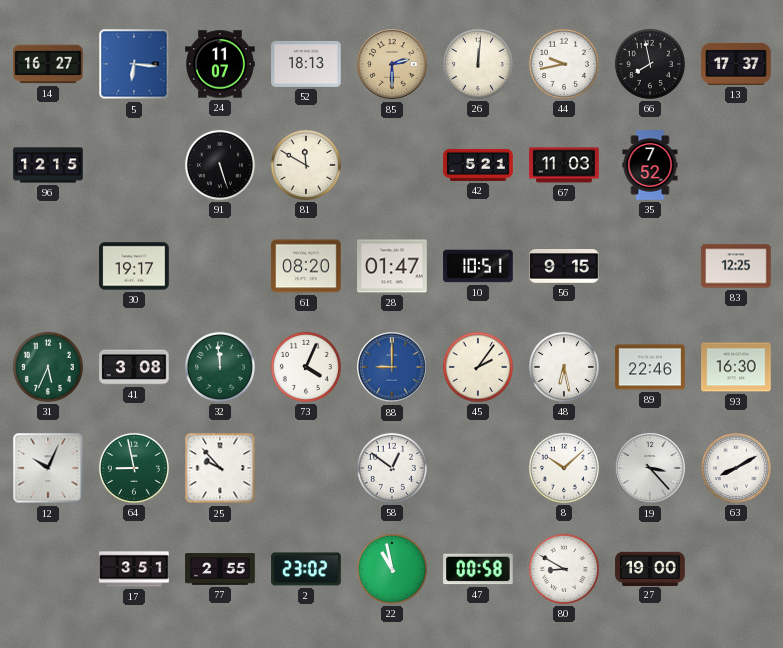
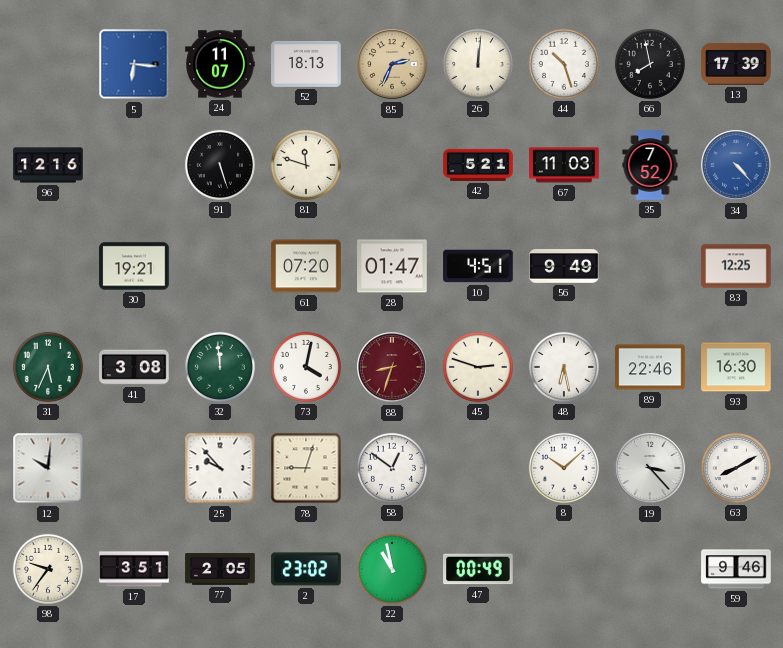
14: 16:27 -> none
85: 2:30 -> 2:34
44: 9:43 -> 10:27
13: 17:37 -> 17:39
96: 12:15 -> 12:16
81: 11:50 -> 11:48
34: none -> 4:23
30: 19:17 -> 19:21
61: 08:20 -> 07:20
10: 10:51 -> 4:51
56: 9:15 -> 9:49
73: 4:04 -> 4:02
88: 9:00 -> 8:33
88 dial: blue -> burgundy
45: 2:06 -> 2:48
12: 10:04 -> 10:01
64: 8:58 -> none
78: none -> 9:03
98: none -> 9:36
77: 2:55 -> 2:05
47: 00:58 -> 00:49
80: 8:50 -> none
27: 19:00 -> none
59: none -> 9:46
